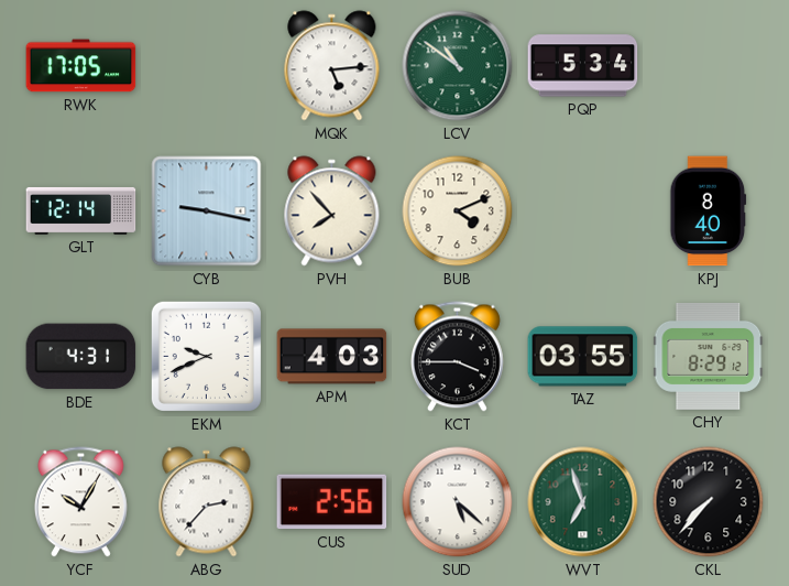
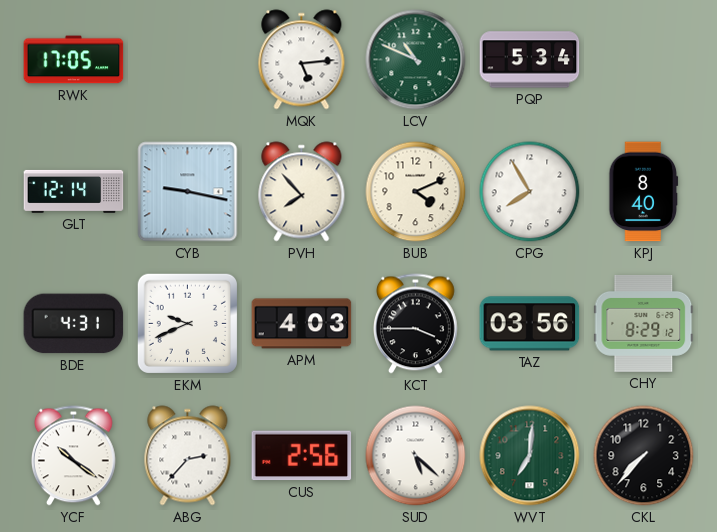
LCV: 10:51 -> 10:49
CPG: none -> 7:55
TAZ: 03:55 -> 03:56
YCF: 10:05 -> 10:21
WVT: 6:57 -> 7:01
